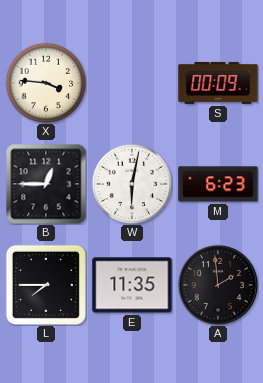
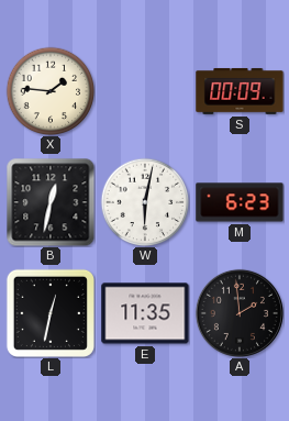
X: 3:46 -> 1:46
B: 12:45 -> 12:32
L: 7:45 -> 12:32
